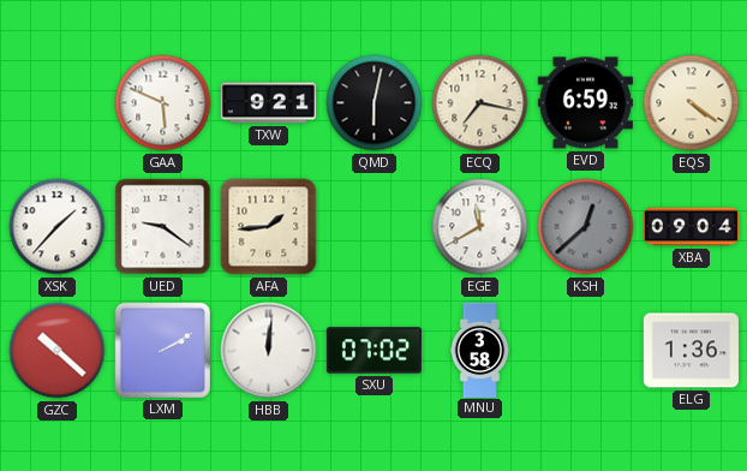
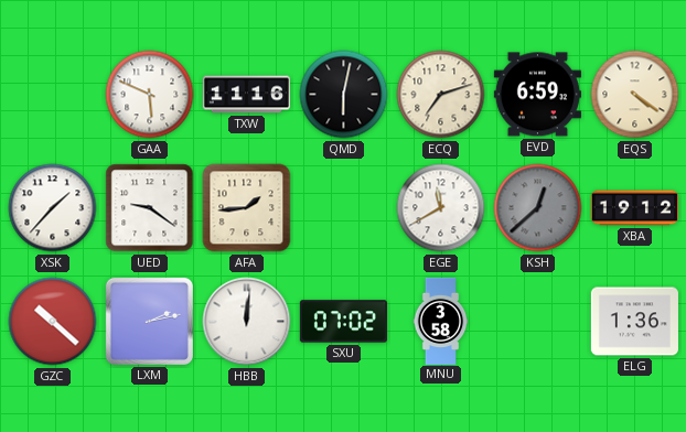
TXW: 9:21 -> 11:16
ECQ: 7:17 -> 7:12
XBA: 09:04 -> 19:12
LXM: 2:10 -> 2:13
